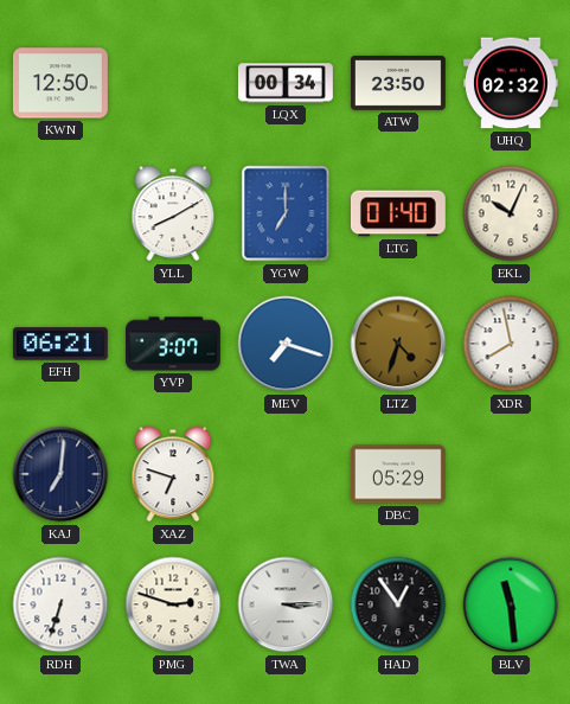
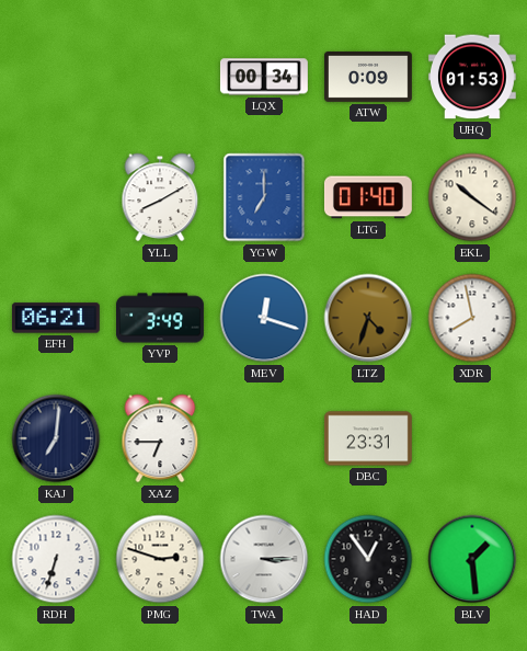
KWN: 12:50 -> none
ATW: 23:50 -> 0:09
UHQ: 02:32 -> 01:53
EKL: 10:04 -> 10:21
YVP: 3:07 -> 3:49
MEV: 7:18 -> 12:18
XAZ: 6:48 -> 6:45
DBC: 05:29 -> 23:31
BLV: 11:29 -> 1:29
